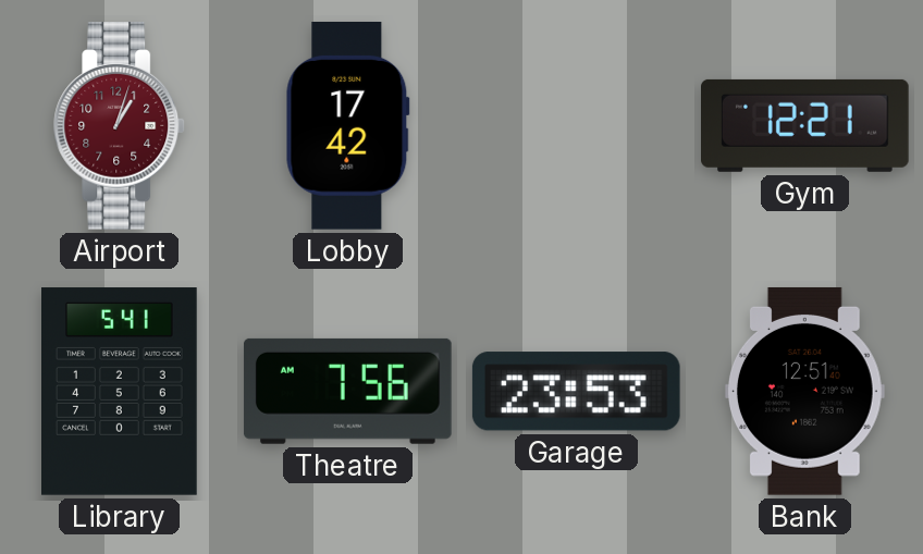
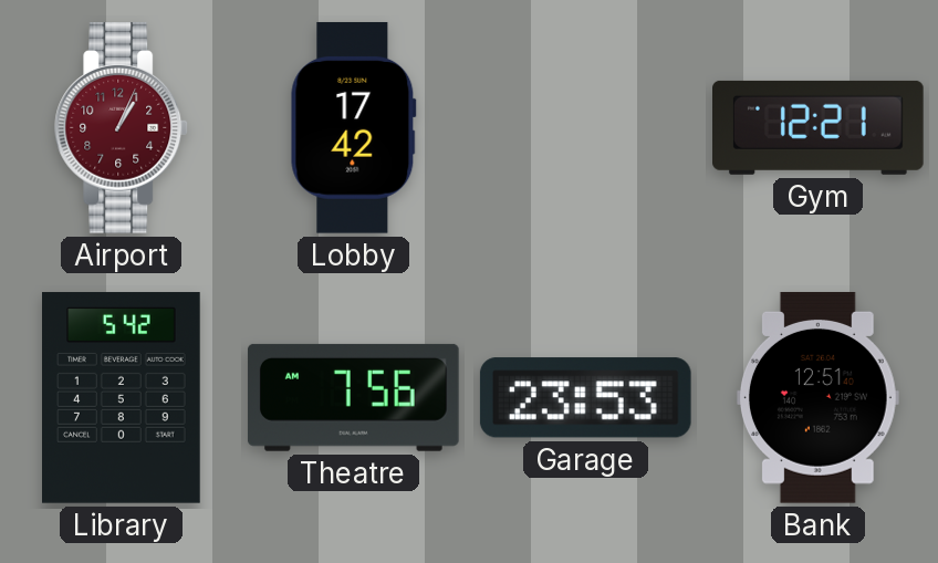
Airport: 1:03 -> 1:04
Library: 5:41 -> 5:42
